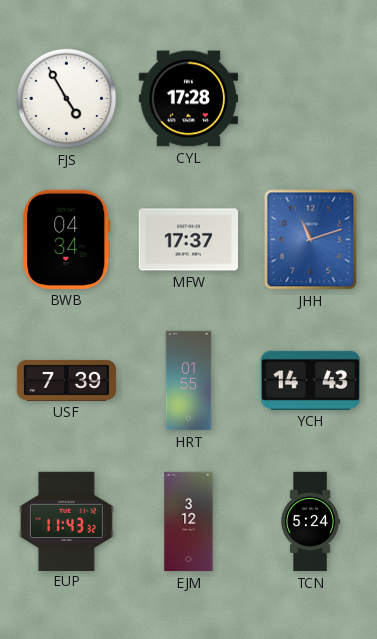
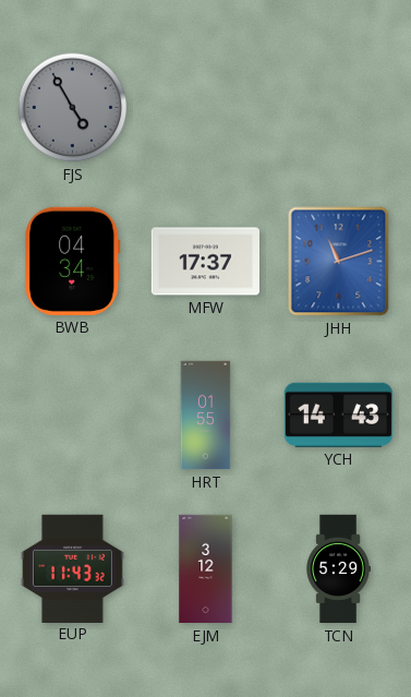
FJS dial: white -> grey
CYL: 17:28 -> none
USF: 7:39 -> none
TCN: 5:24 -> 5:29
